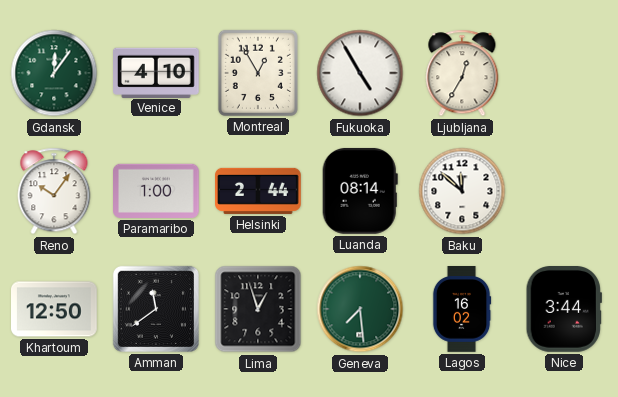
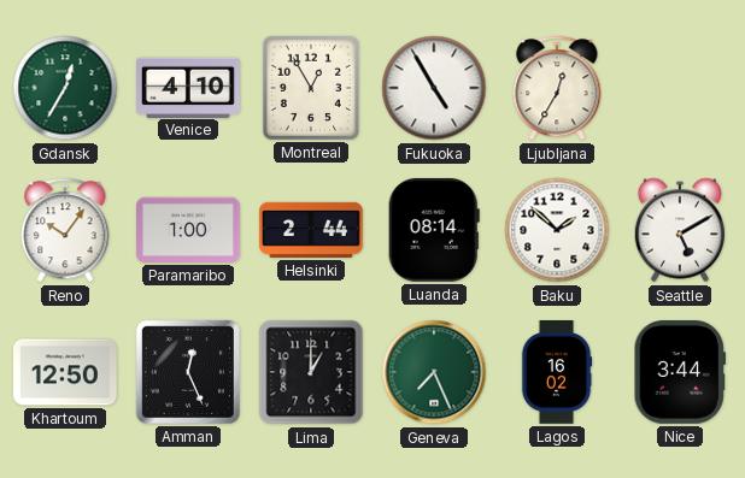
Gdansk: 12:06 -> 12:35
Baku: 11:52 -> 1:52
Seattle: none -> 5:10
Amman: 11:39 -> 12:26
Lima: 12:57 -> 1:00
Geneva: 7:29 -> 7:26
